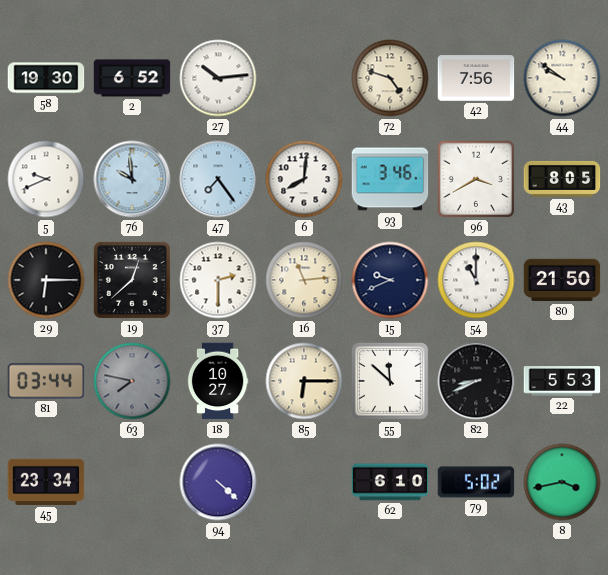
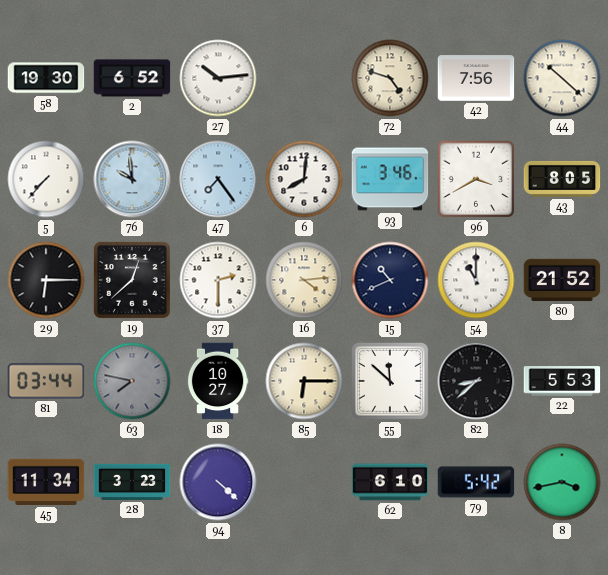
44: 9:51 -> 10:22
5: 9:41 -> 7:37
16: 11:14 -> 4:14
15: 9:41 -> 10:41
80: 21:50 -> 21:52
82: 8:41 -> 8:38
45: 23:34 -> 11:34
28: none -> 3:23
79: 5:02 -> 5:42
